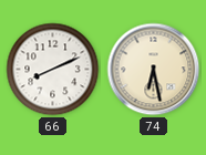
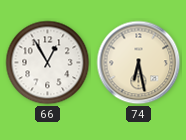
66: 8:11 -> 12:55
